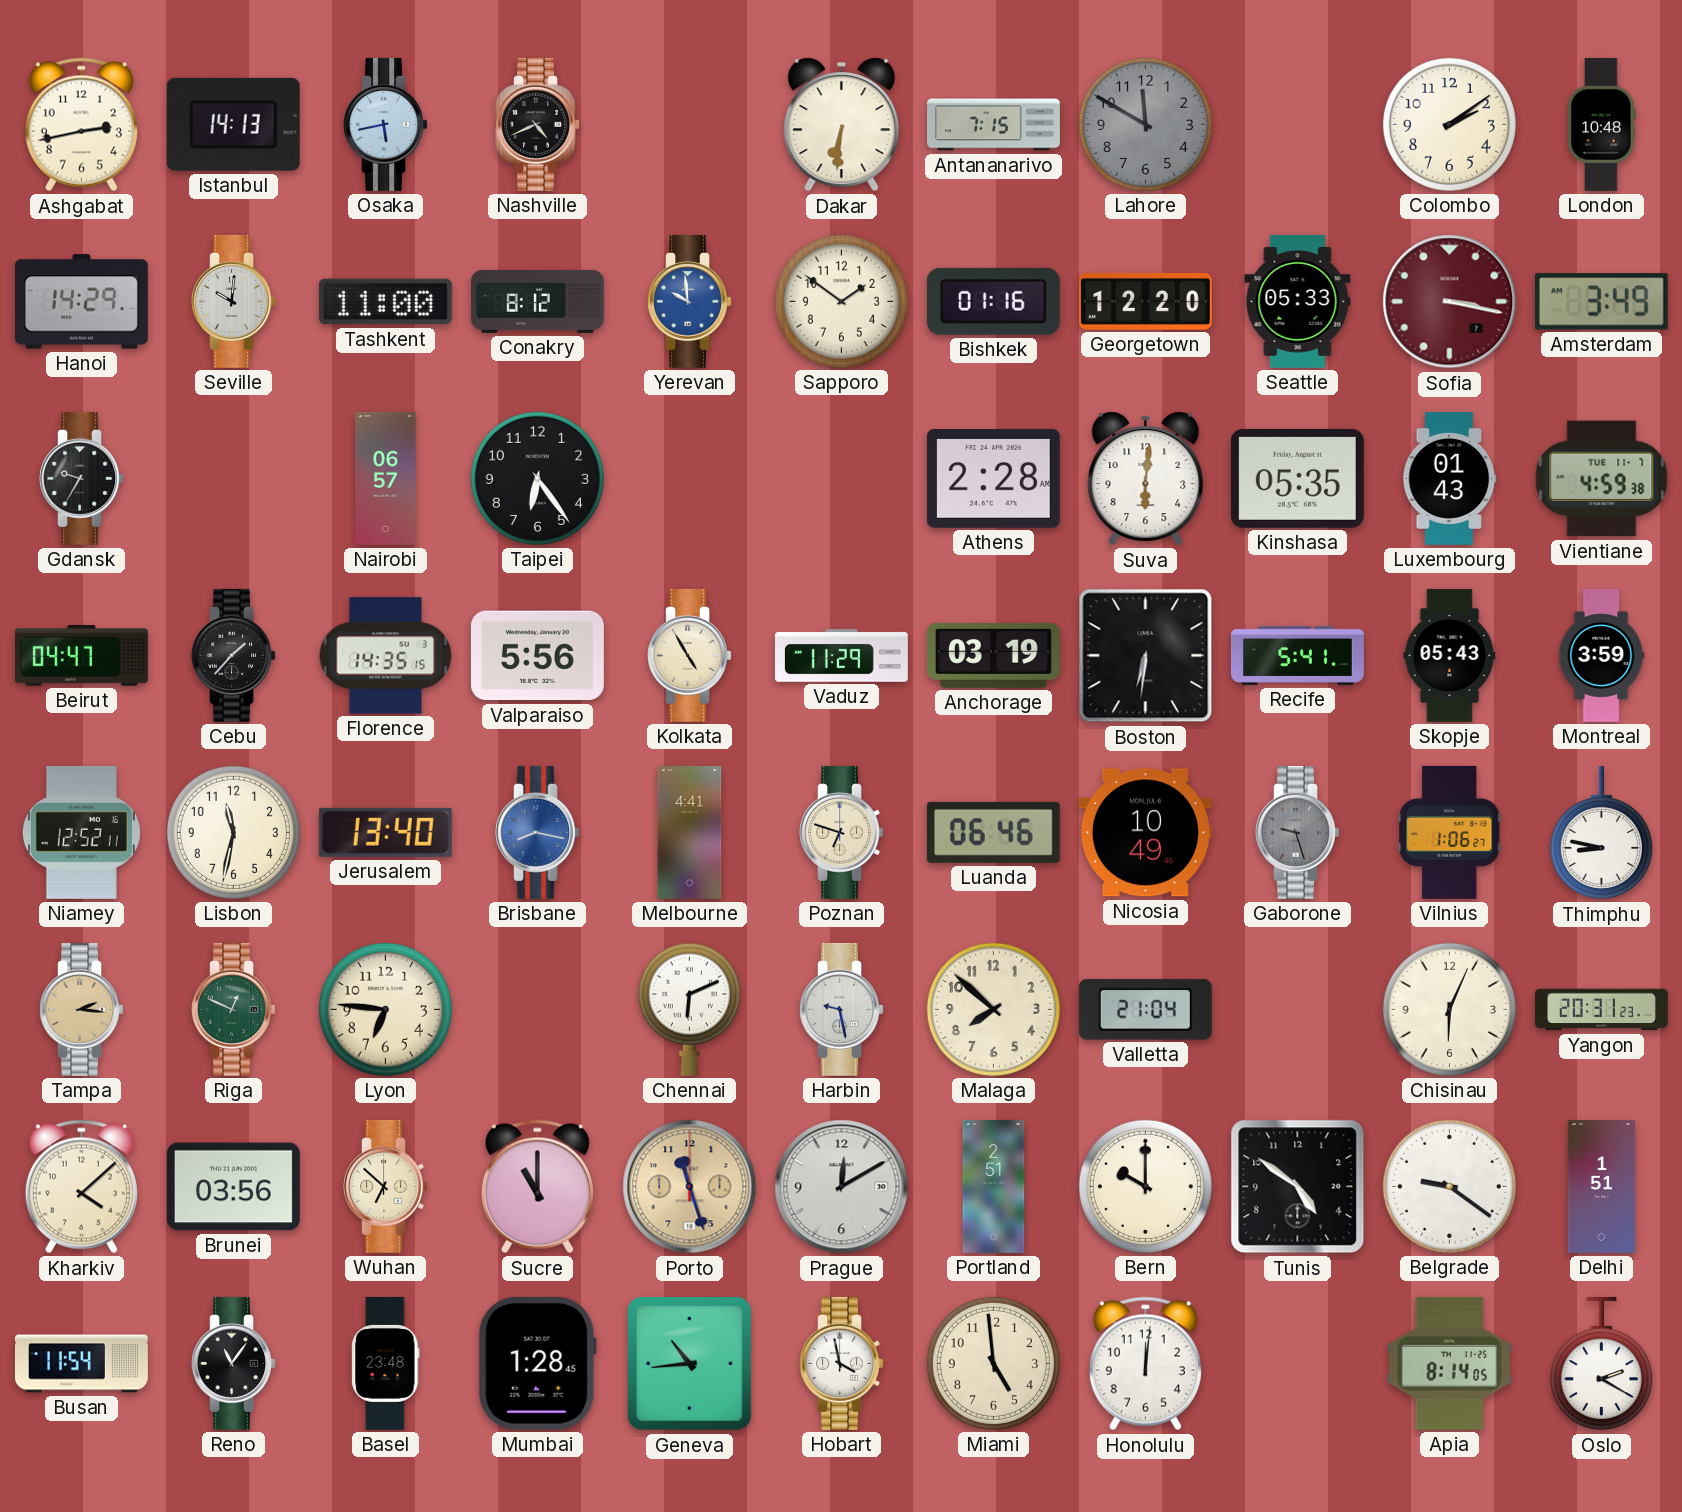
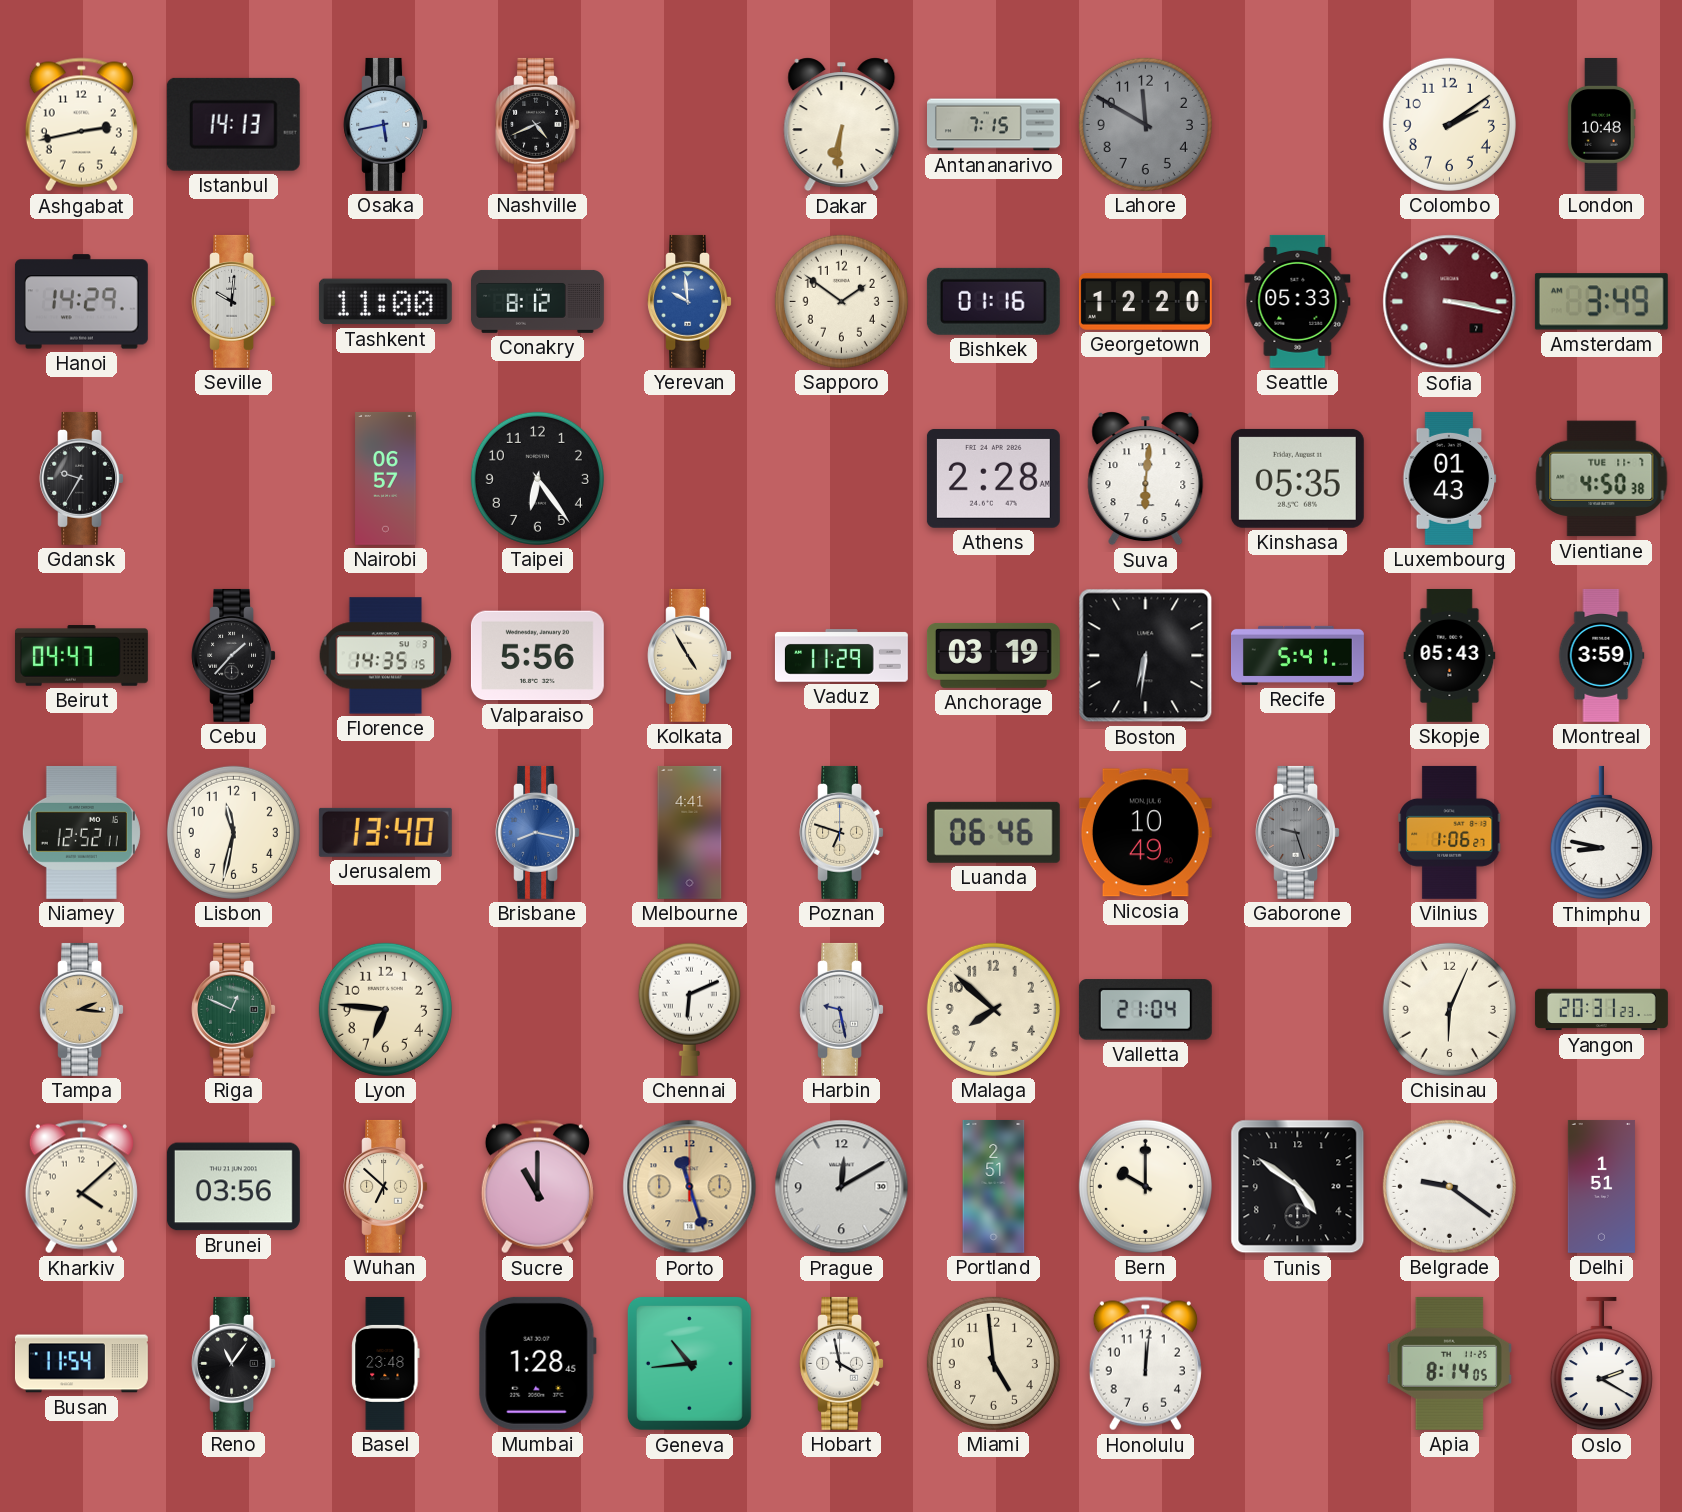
Vientiane: 4:59 -> 4:50
